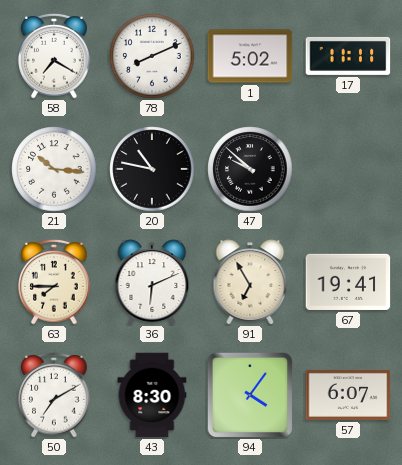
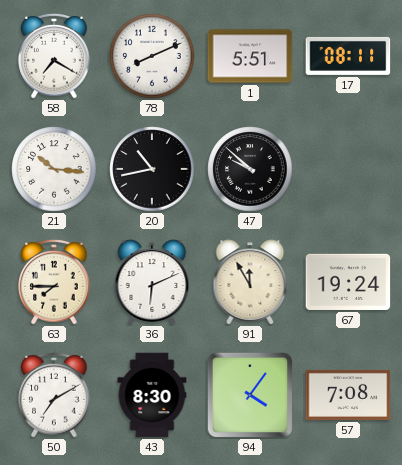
1: 5:02 -> 5:51
17: 11:11 -> 08:11
20: 10:47 -> 10:43
91: 6:55 -> 11:55
67: 19:41 -> 19:24
57: 6:07 -> 7:08
